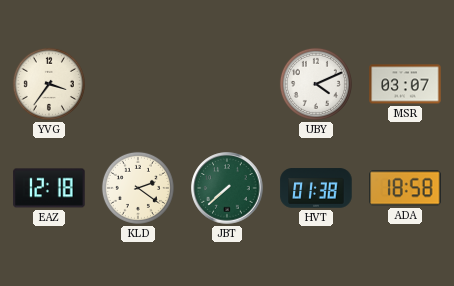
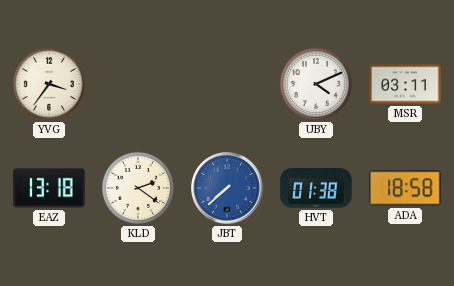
MSR: 03:07 -> 03:11
EAZ: 12:18 -> 13:18
JBT dial: green -> blue
